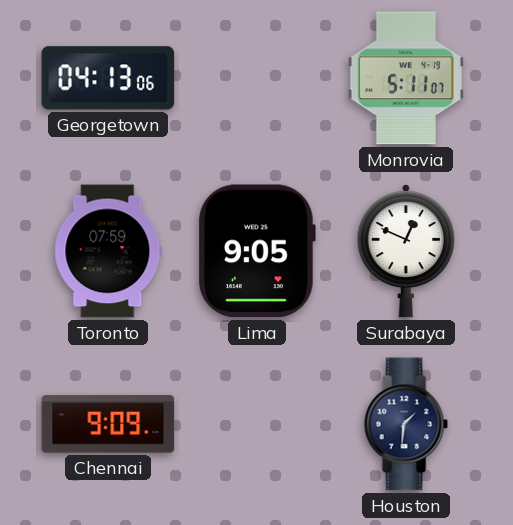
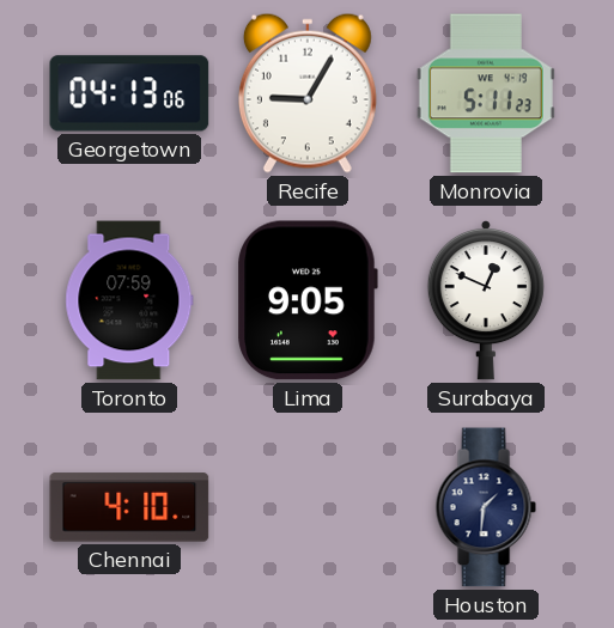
Recife: none -> 9:05
Monrovia: 5:11:07 -> 5:11:23
Chennai: 9:09 -> 4:10
